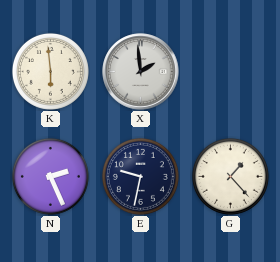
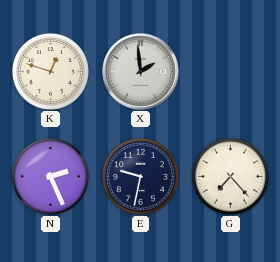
K: 5:59 -> 12:48
G: 1:23 -> 7:23
